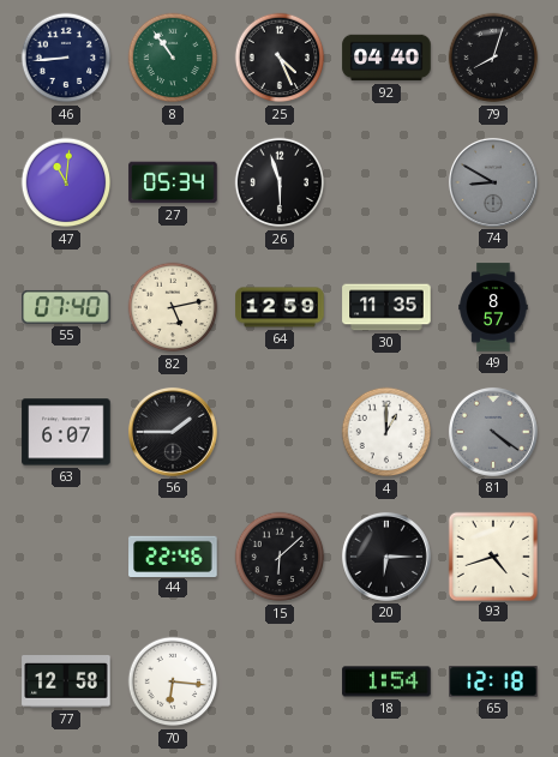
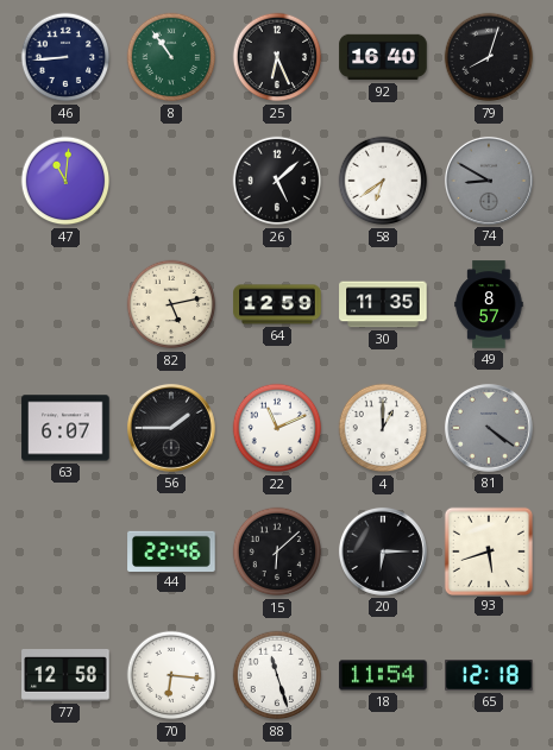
25: 4:26 -> 6:26
92: 04:40 -> 16:40
27: 05:34 -> none
26: 5:57 -> 5:08
58: none -> 6:39
55: 07:40 -> none
22: none -> 11:11
93: 4:42 -> 5:42
88: none -> 11:27
18: 1:54 -> 11:54
